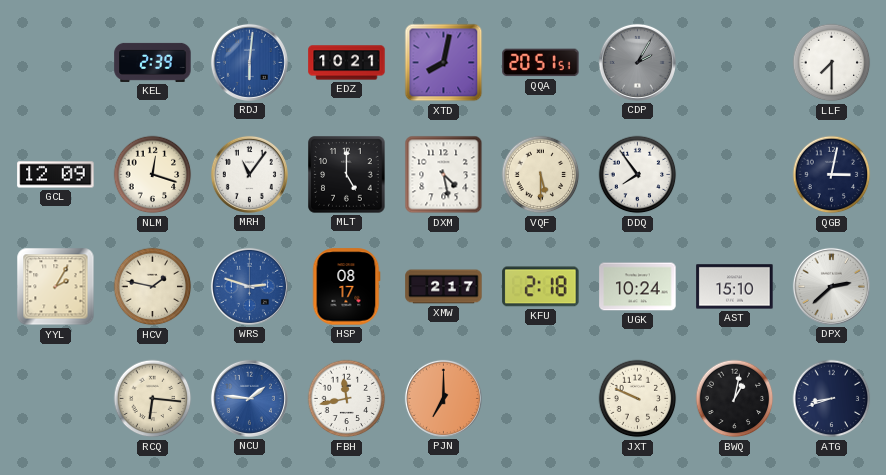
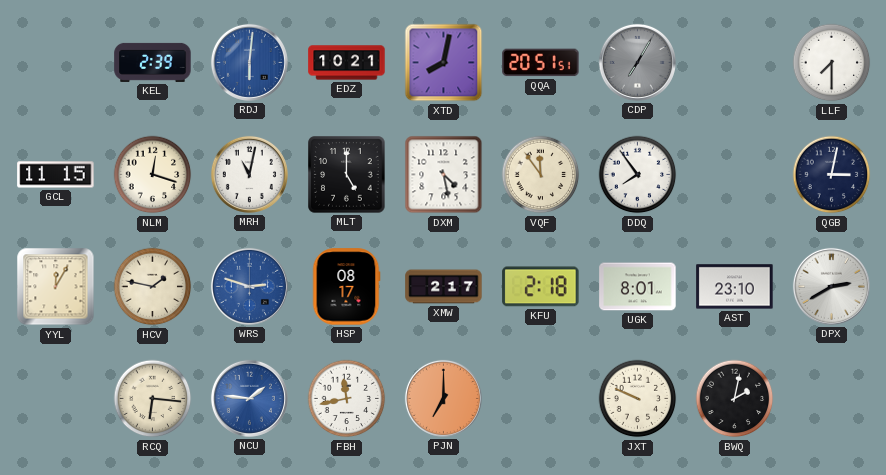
CDP: 2:05 -> 7:05
GCL: 12:09 -> 11:15
MRH: 11:06 -> 11:02
VQF: 5:30 -> 11:54
YYL: 2:05 -> 12:05
UGK: 10:24 -> 8:01
AST: 15:10 -> 23:10
DPX: 2:38 -> 2:40
BWQ: 1:02 -> 2:02
ATG: 8:42 -> none
